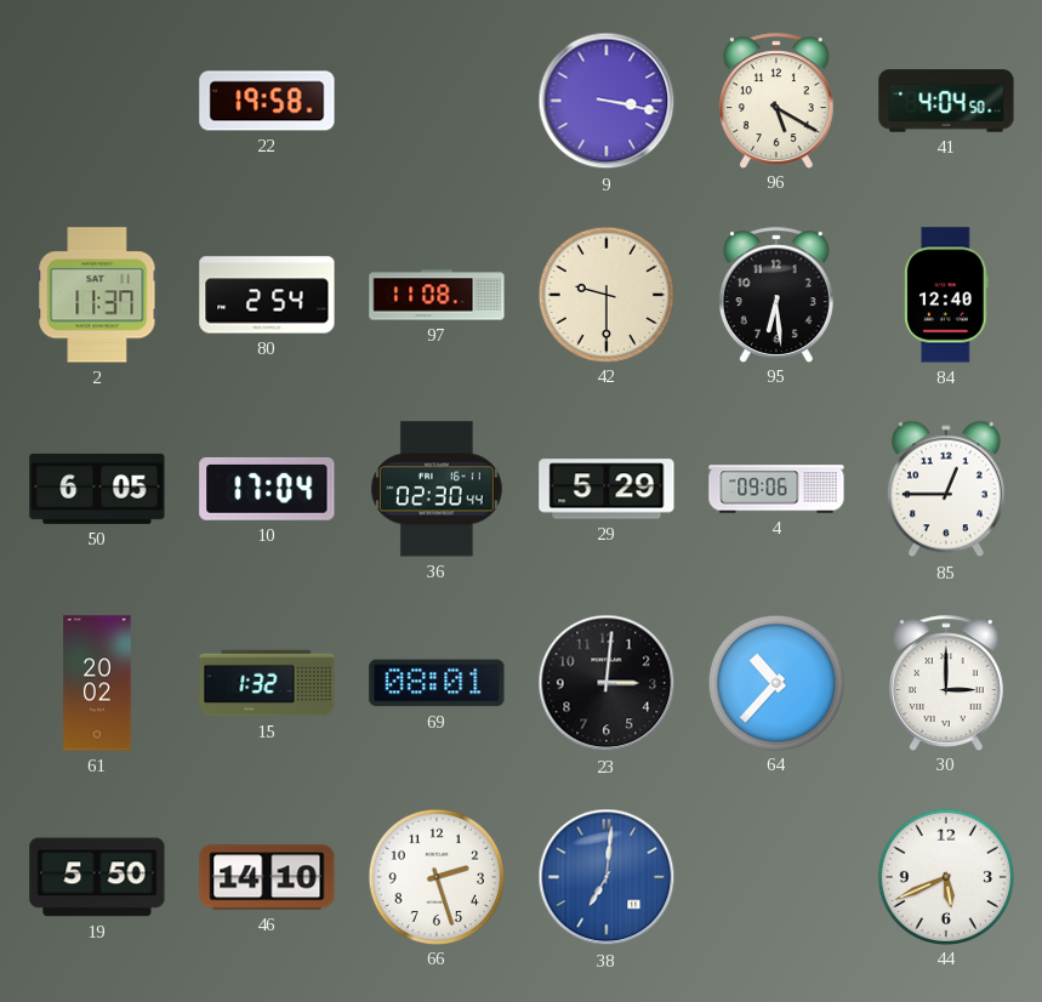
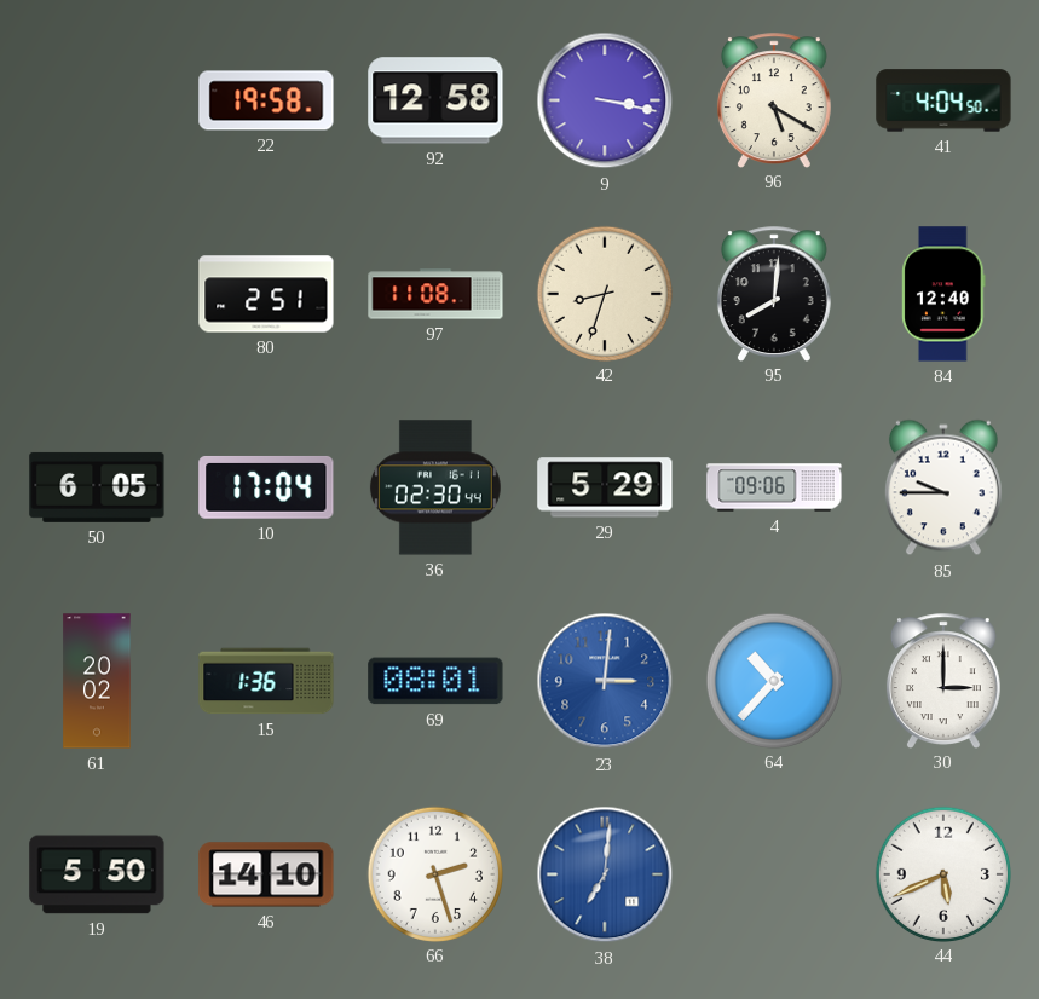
92: none -> 12:58
2: 11:37 -> none
80: 2:54 -> 2:51
42: 9:30 -> 8:33
95: 6:29 -> 8:01
85: 12:45 -> 9:45
15: 1:32 -> 1:36
23 dial: black -> blue
